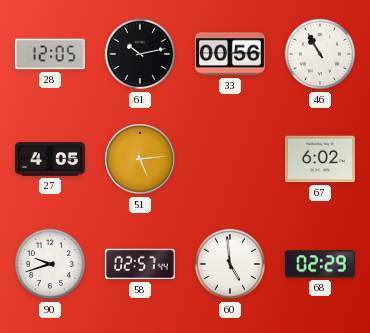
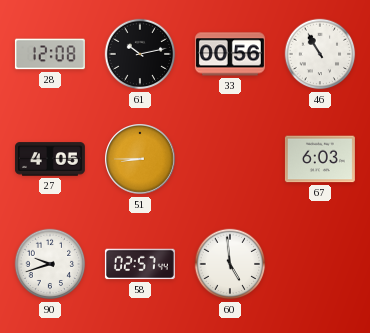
28: 12:05 -> 12:08
51: 5:14 -> 8:45
67: 6:02 -> 6:03
68: 02:29 -> none
